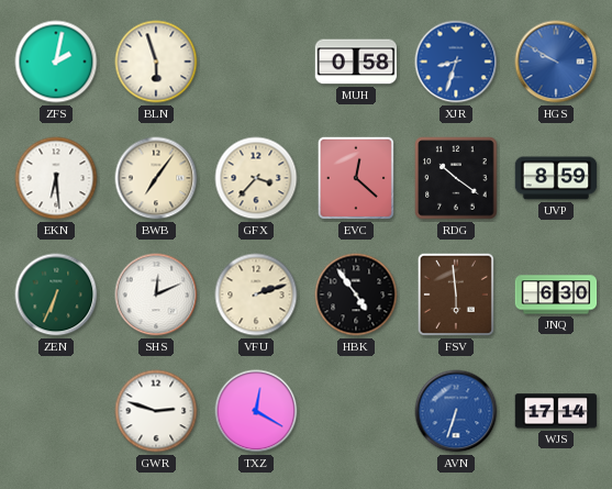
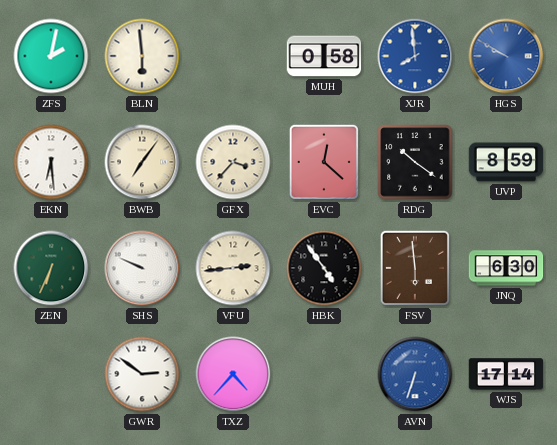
BLN: 5:57 -> 5:59
XJR: 8:33 -> 7:59
SHS: 12:11 -> 9:49
VFU: 2:12 -> 2:44
GWR: 2:48 -> 2:51
TXZ: 12:20 -> 4:37
